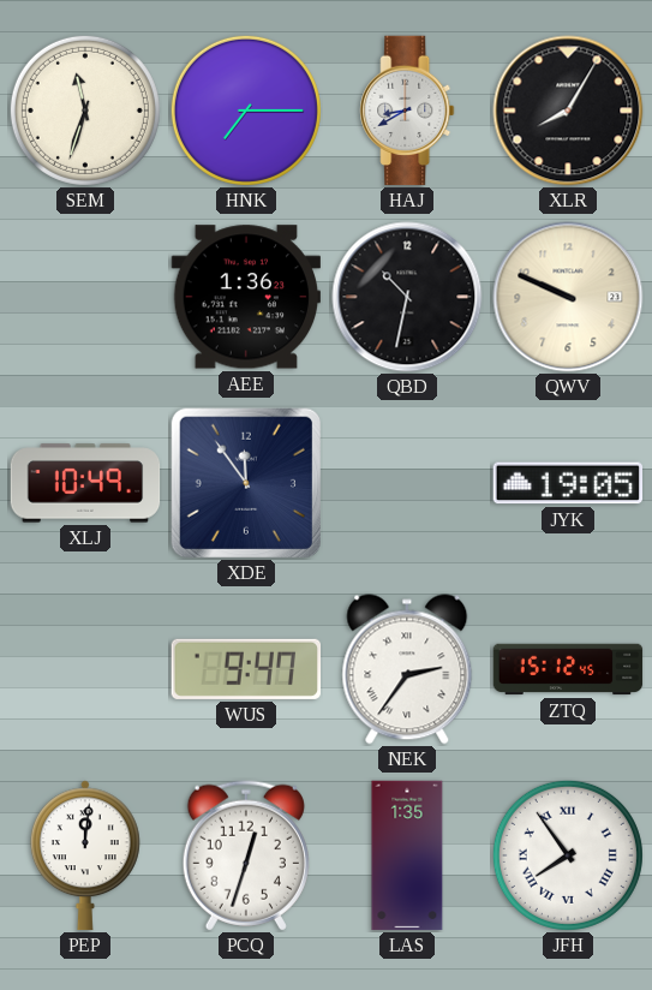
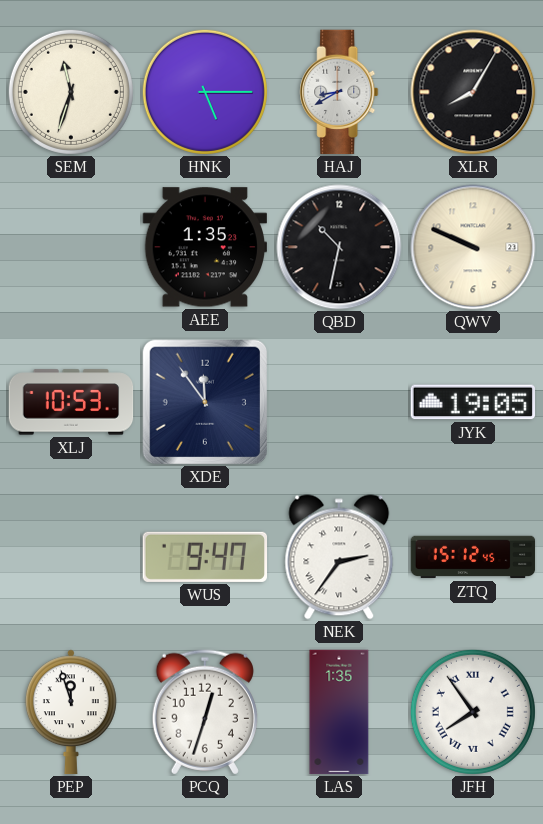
HNK: 7:15 -> 5:15
AEE: 1:36 -> 1:35
XLJ: 10:49 -> 10:53
PEP: 12:01 -> 11:57
